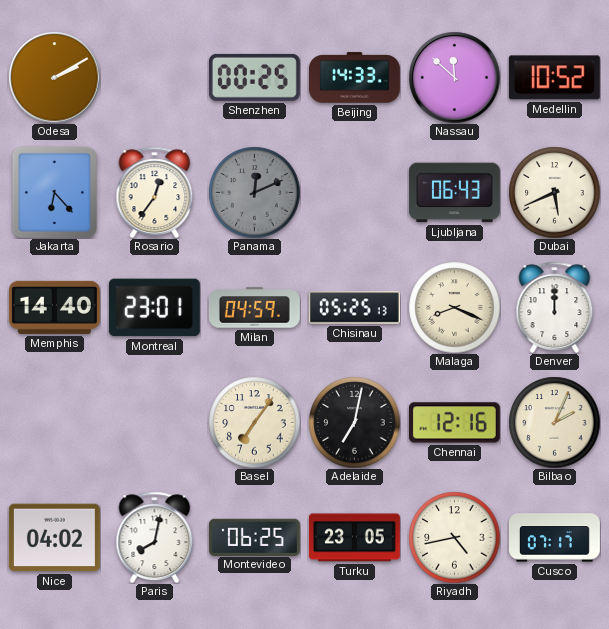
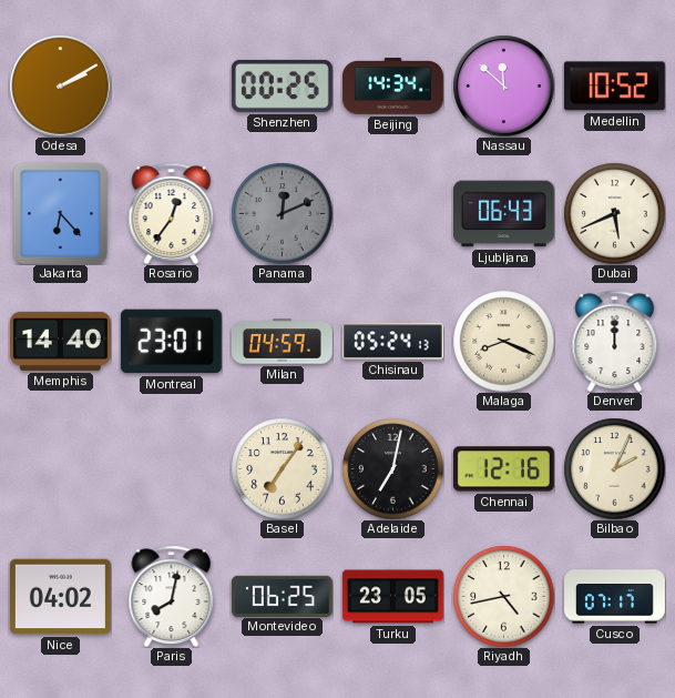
Beijing: 14:33 -> 14:34
Chisinau: 05:25 -> 05:24
